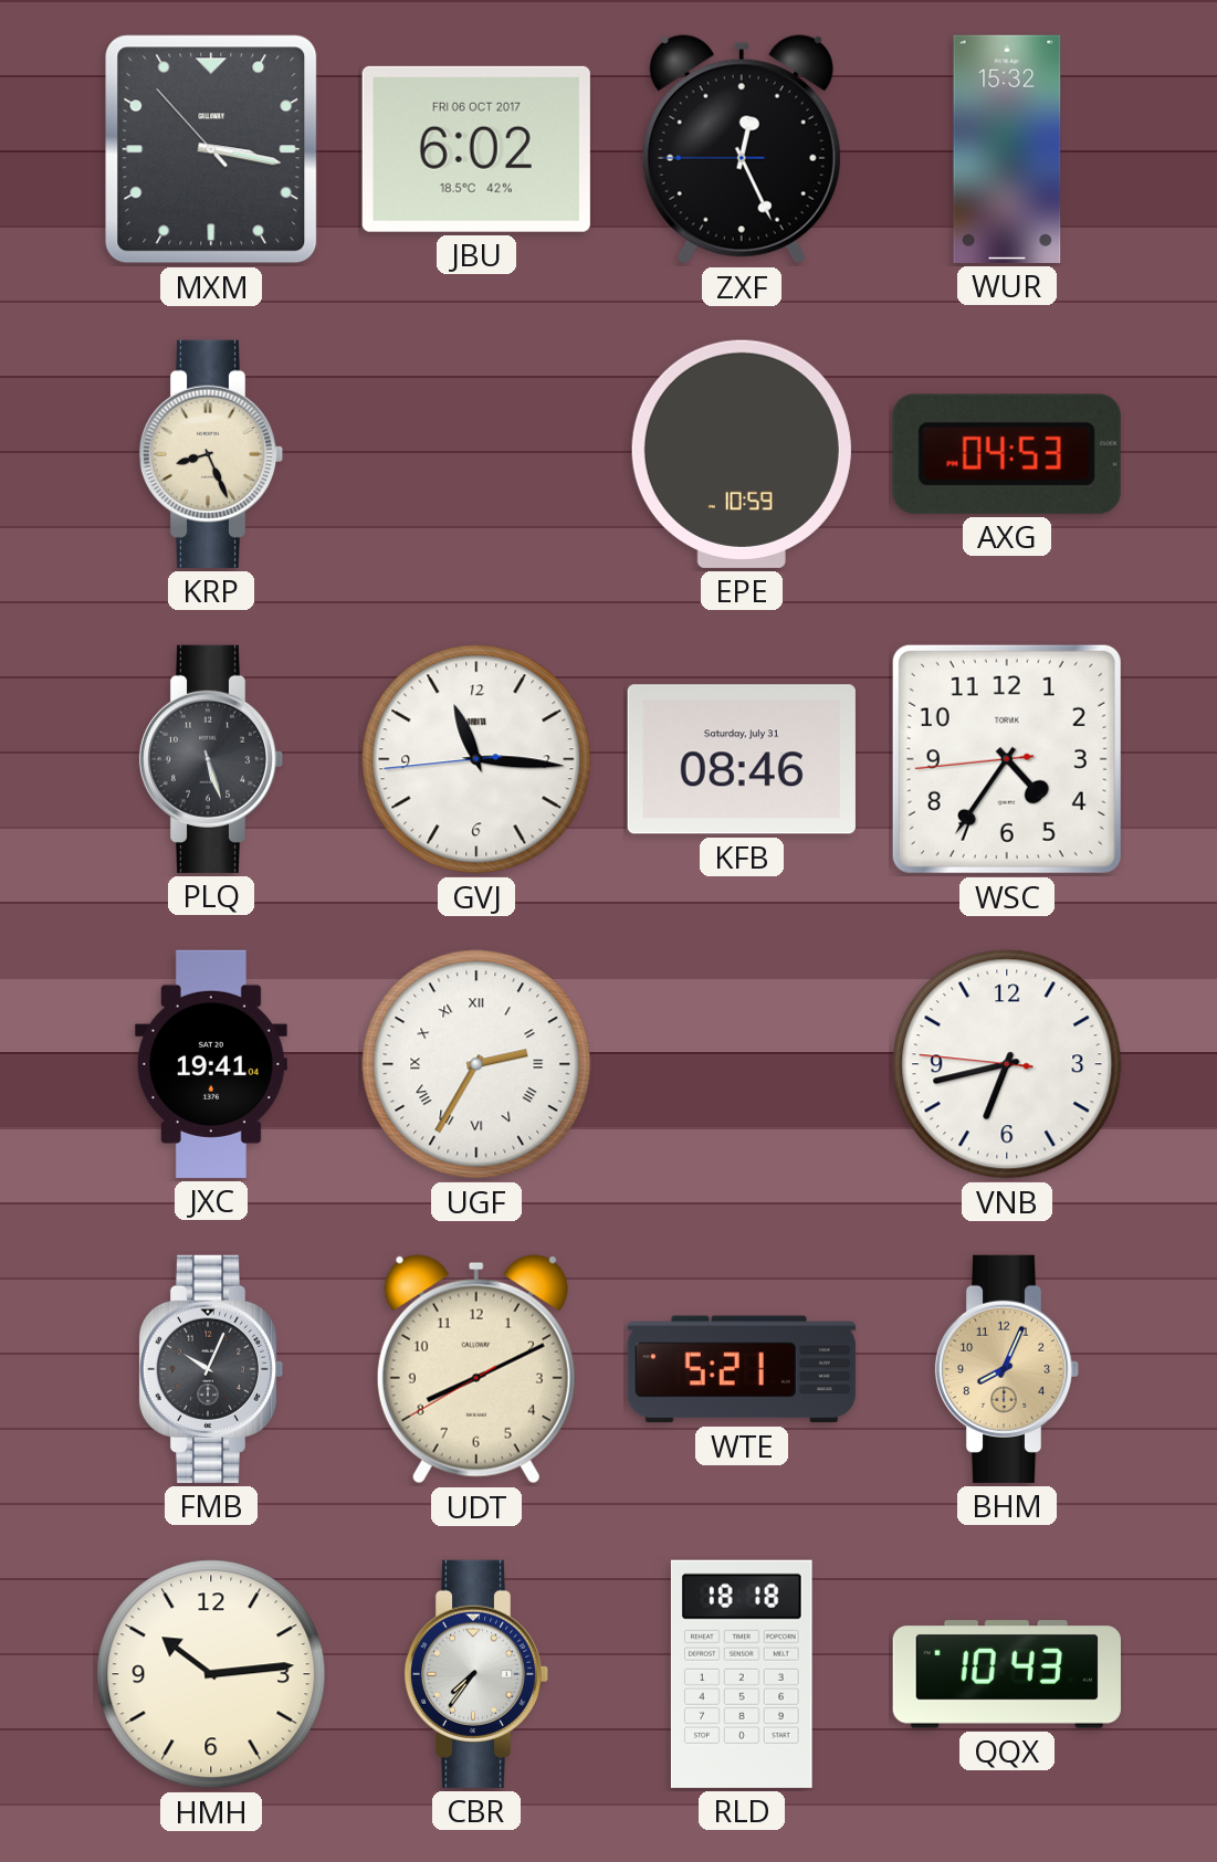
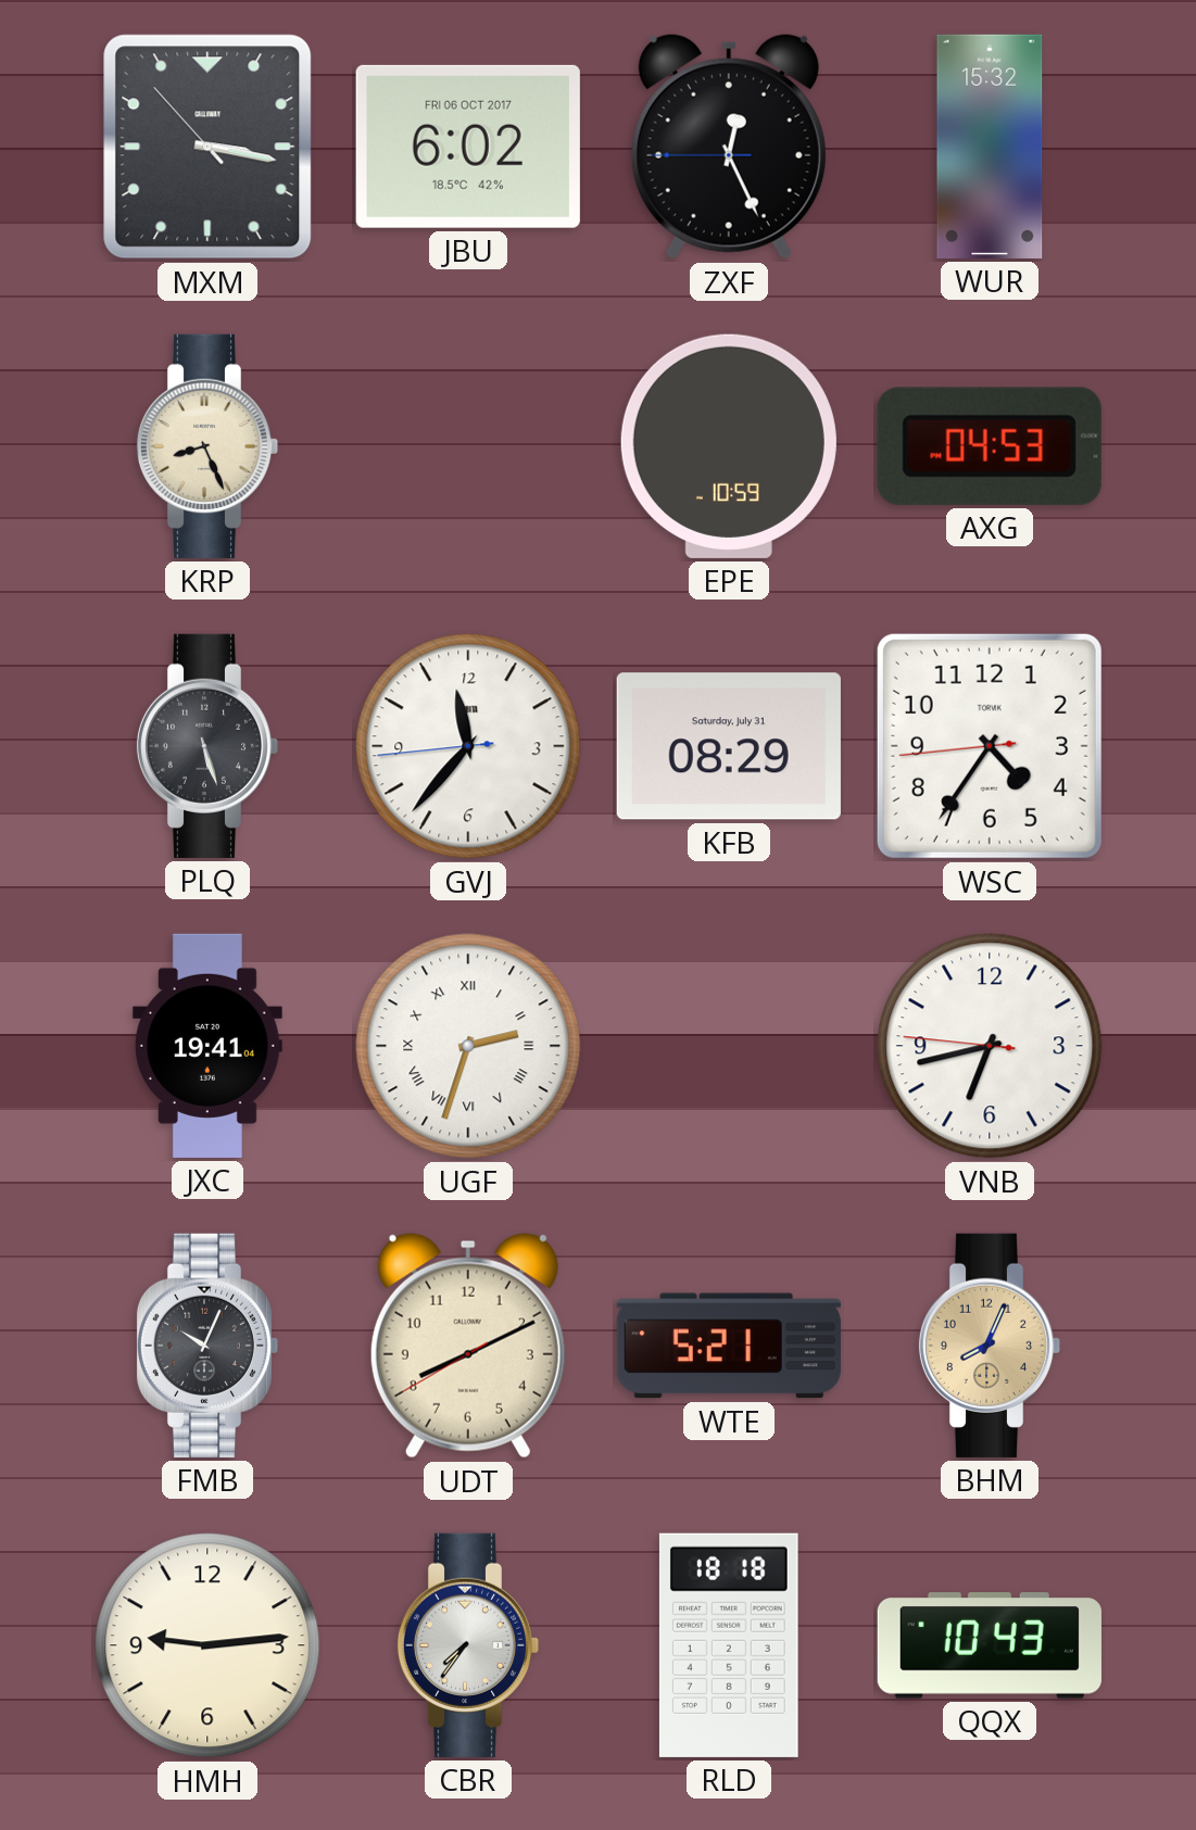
GVJ: 11:15 -> 11:36
KFB: 08:46 -> 08:29
UGF: 2:35 -> 2:33
HMH: 10:14 -> 9:14
